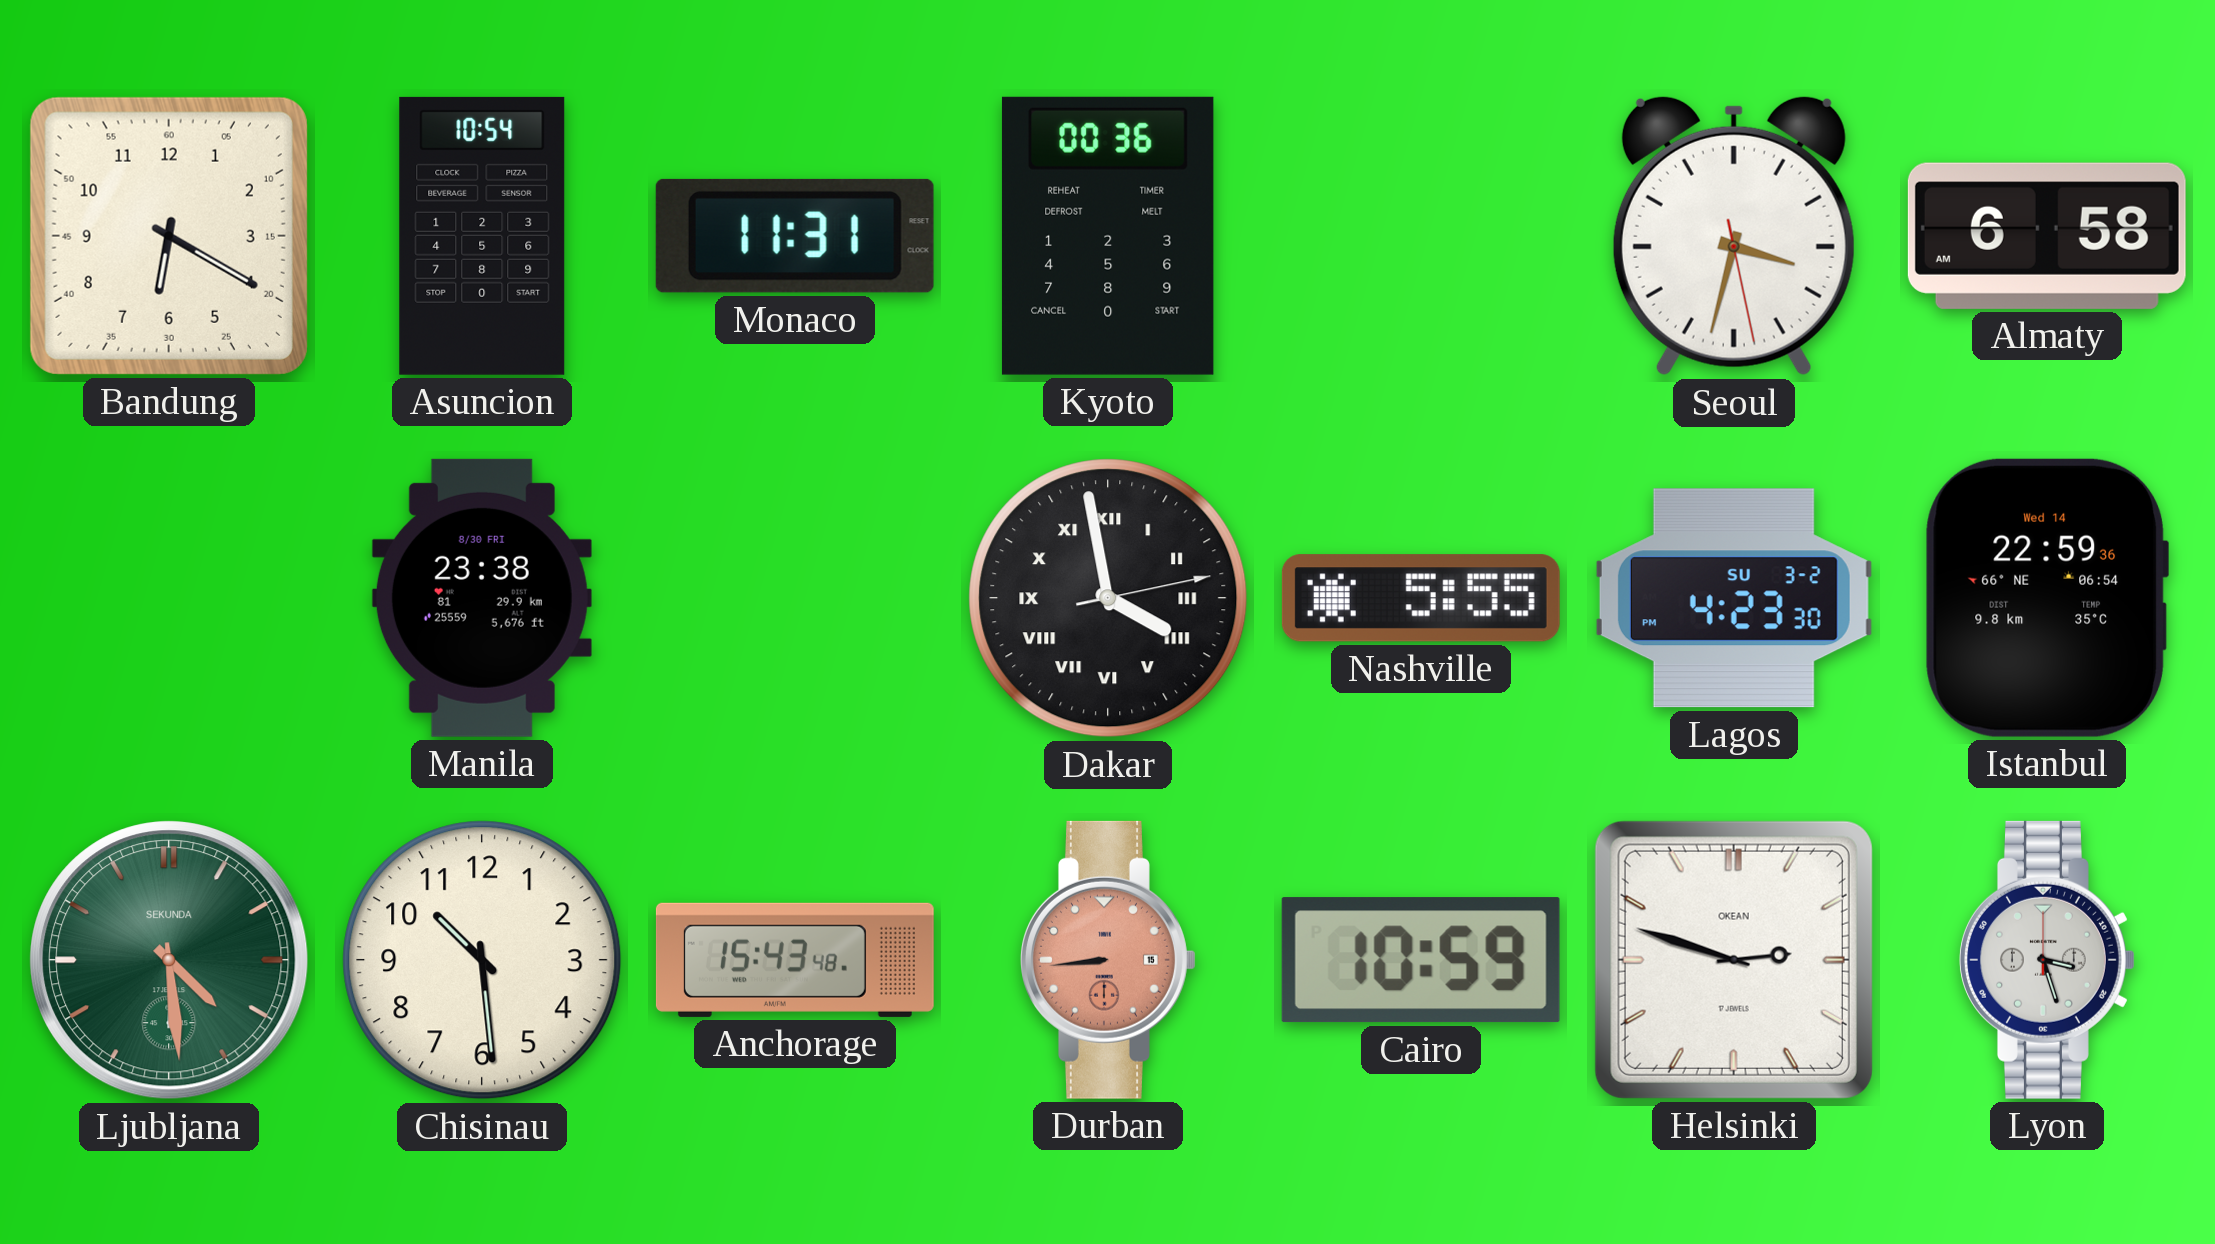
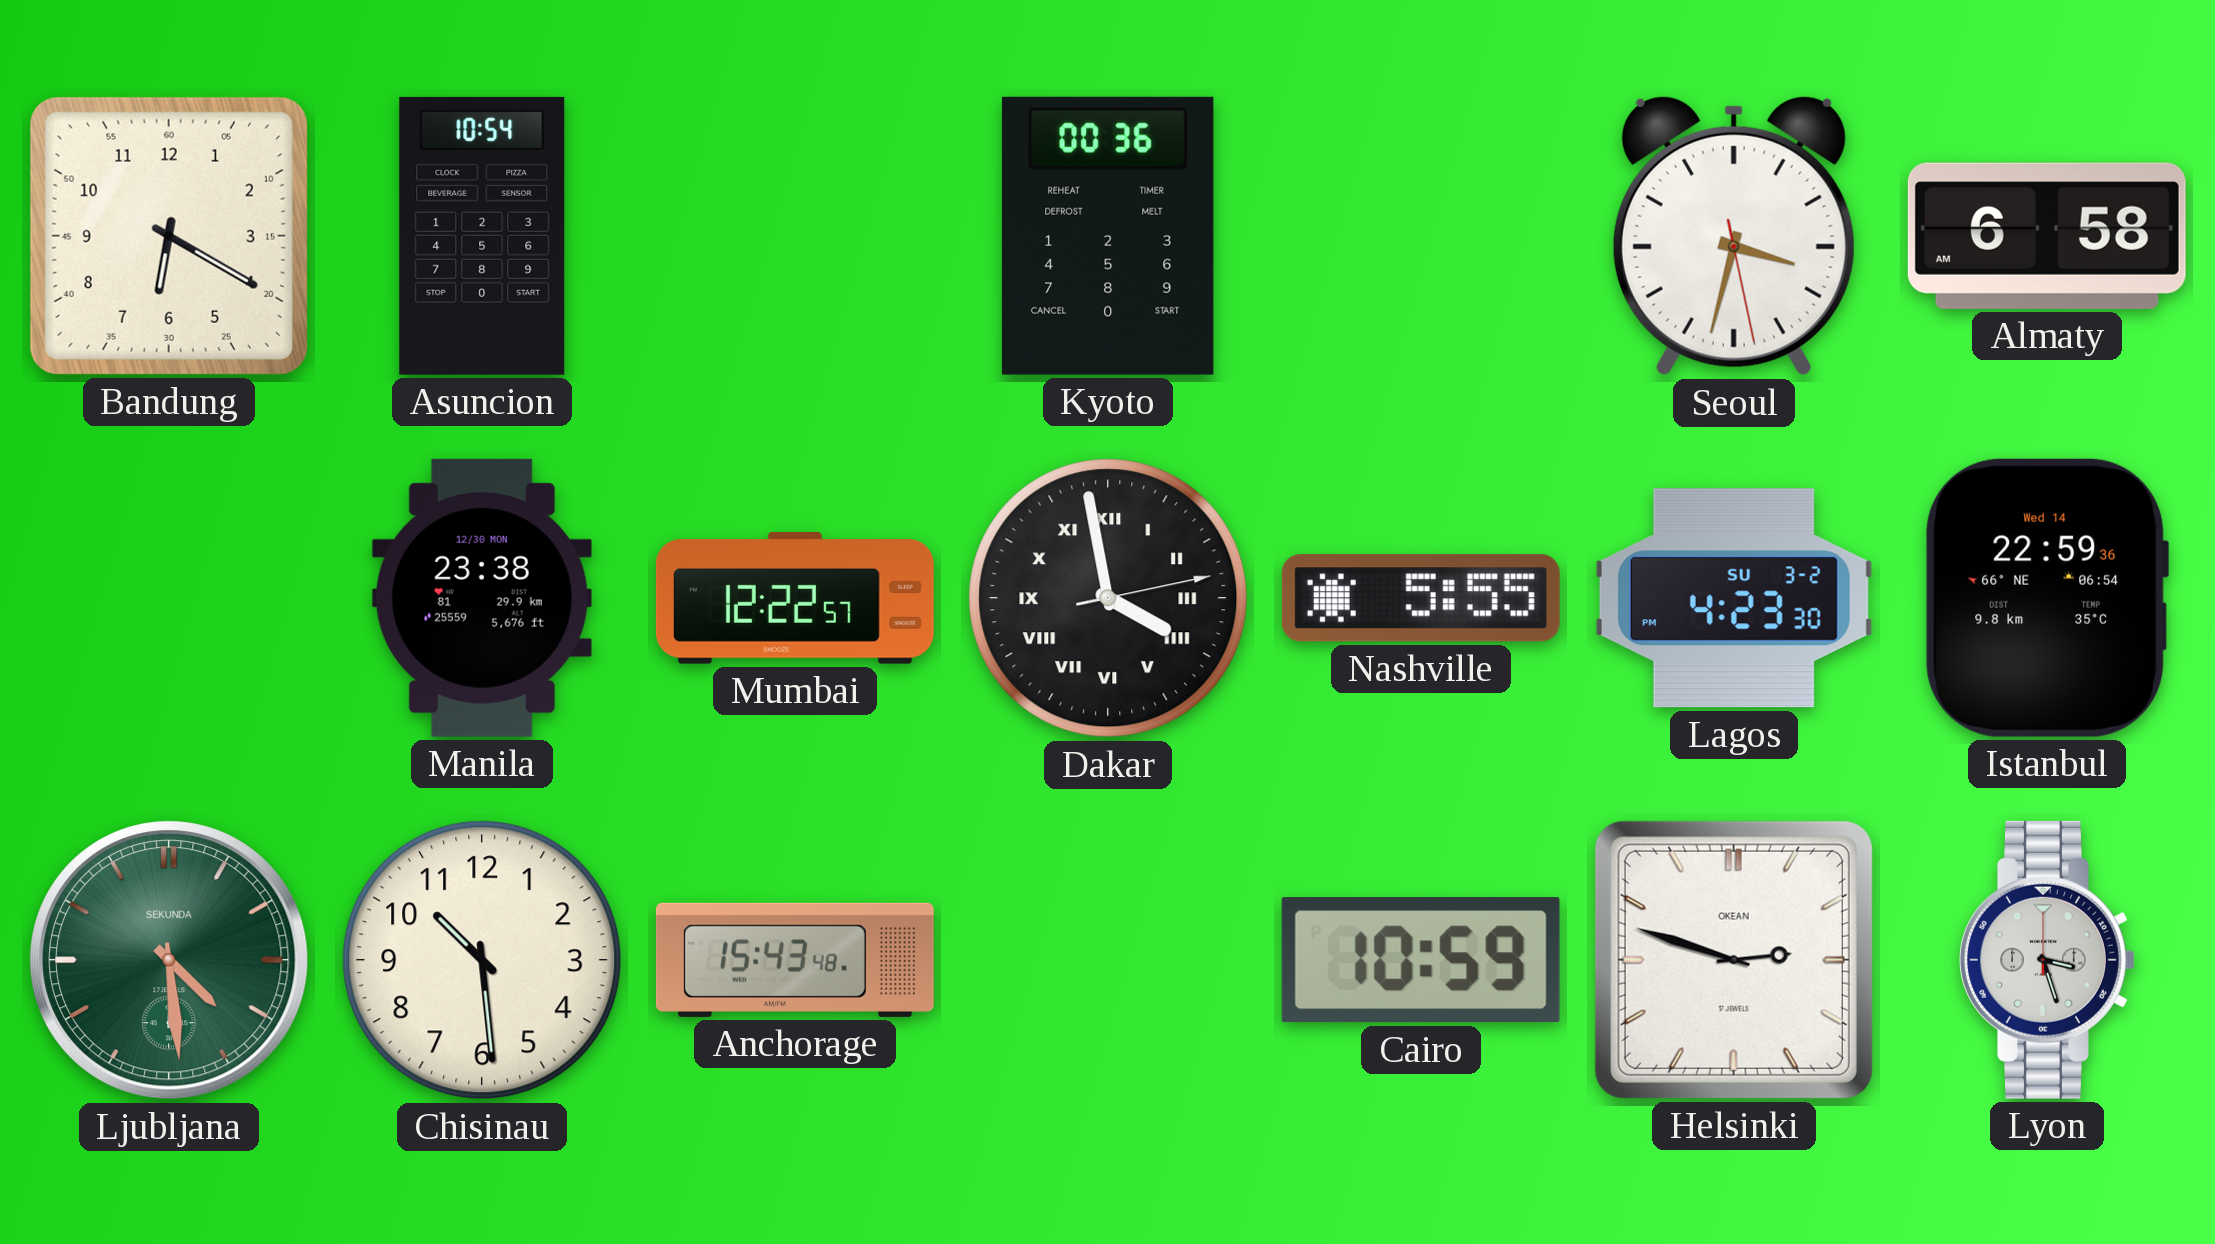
Monaco: 11:31 -> none
Manila date: 8/30 FRI -> 12/30 MON
Mumbai: none -> 12:22
Durban: 8:44 -> none
